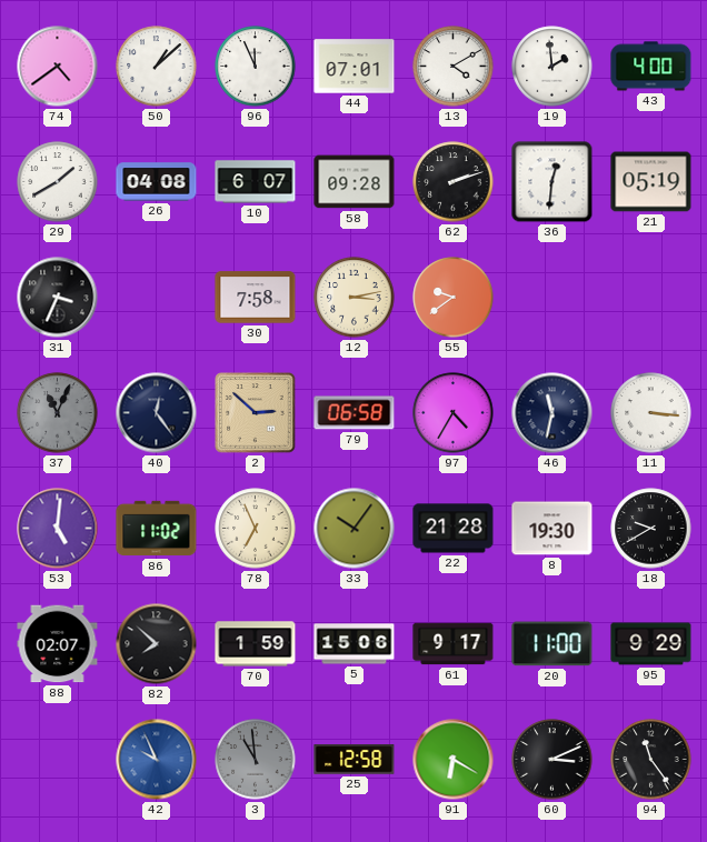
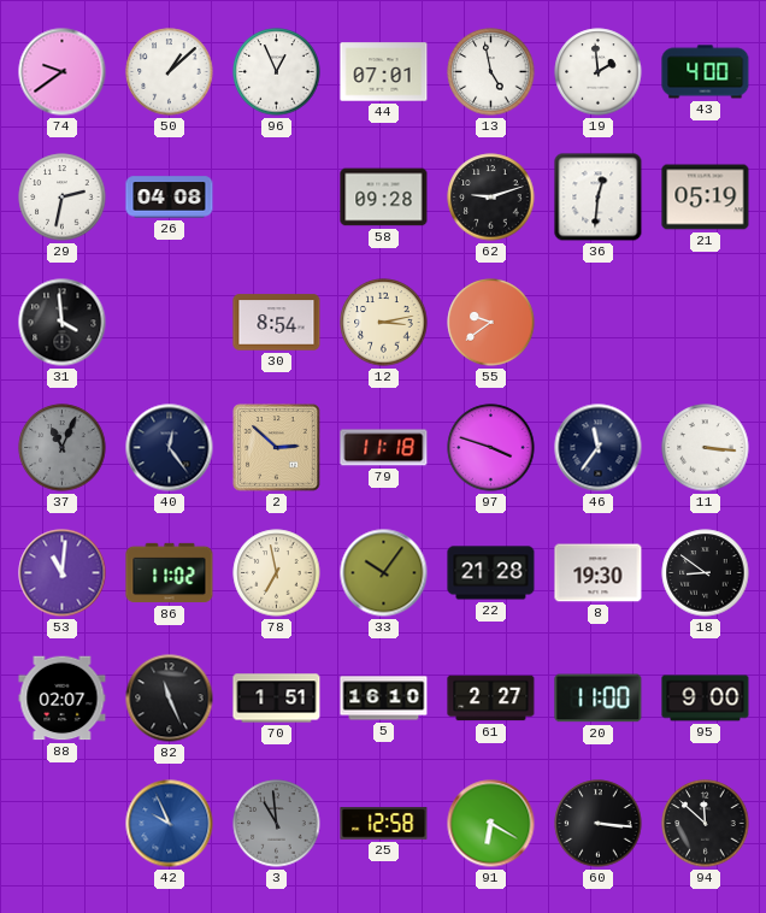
74: 4:39 -> 9:39
96: 11:56 -> 12:56
13: 4:10 -> 4:58
29: 1:40 -> 2:32
10: 6:07 -> none
62: 2:12 -> 9:12
31: 3:34 -> 3:59
30: 7:58 -> 8:54
79: 06:58 -> 11:18
97: 4:35 -> 3:48
46: 11:32 -> 11:36
53: 5:01 -> 11:01
78: 6:56 -> 6:58
18: 9:40 -> 8:51
82: 7:52 -> 11:26
70: 1:59 -> 1:51
5: 15:06 -> 16:10
61: 9:17 -> 2:27
95: 9:29 -> 9:00
60: 3:11 -> 3:16
94: 11:24 -> 11:52
